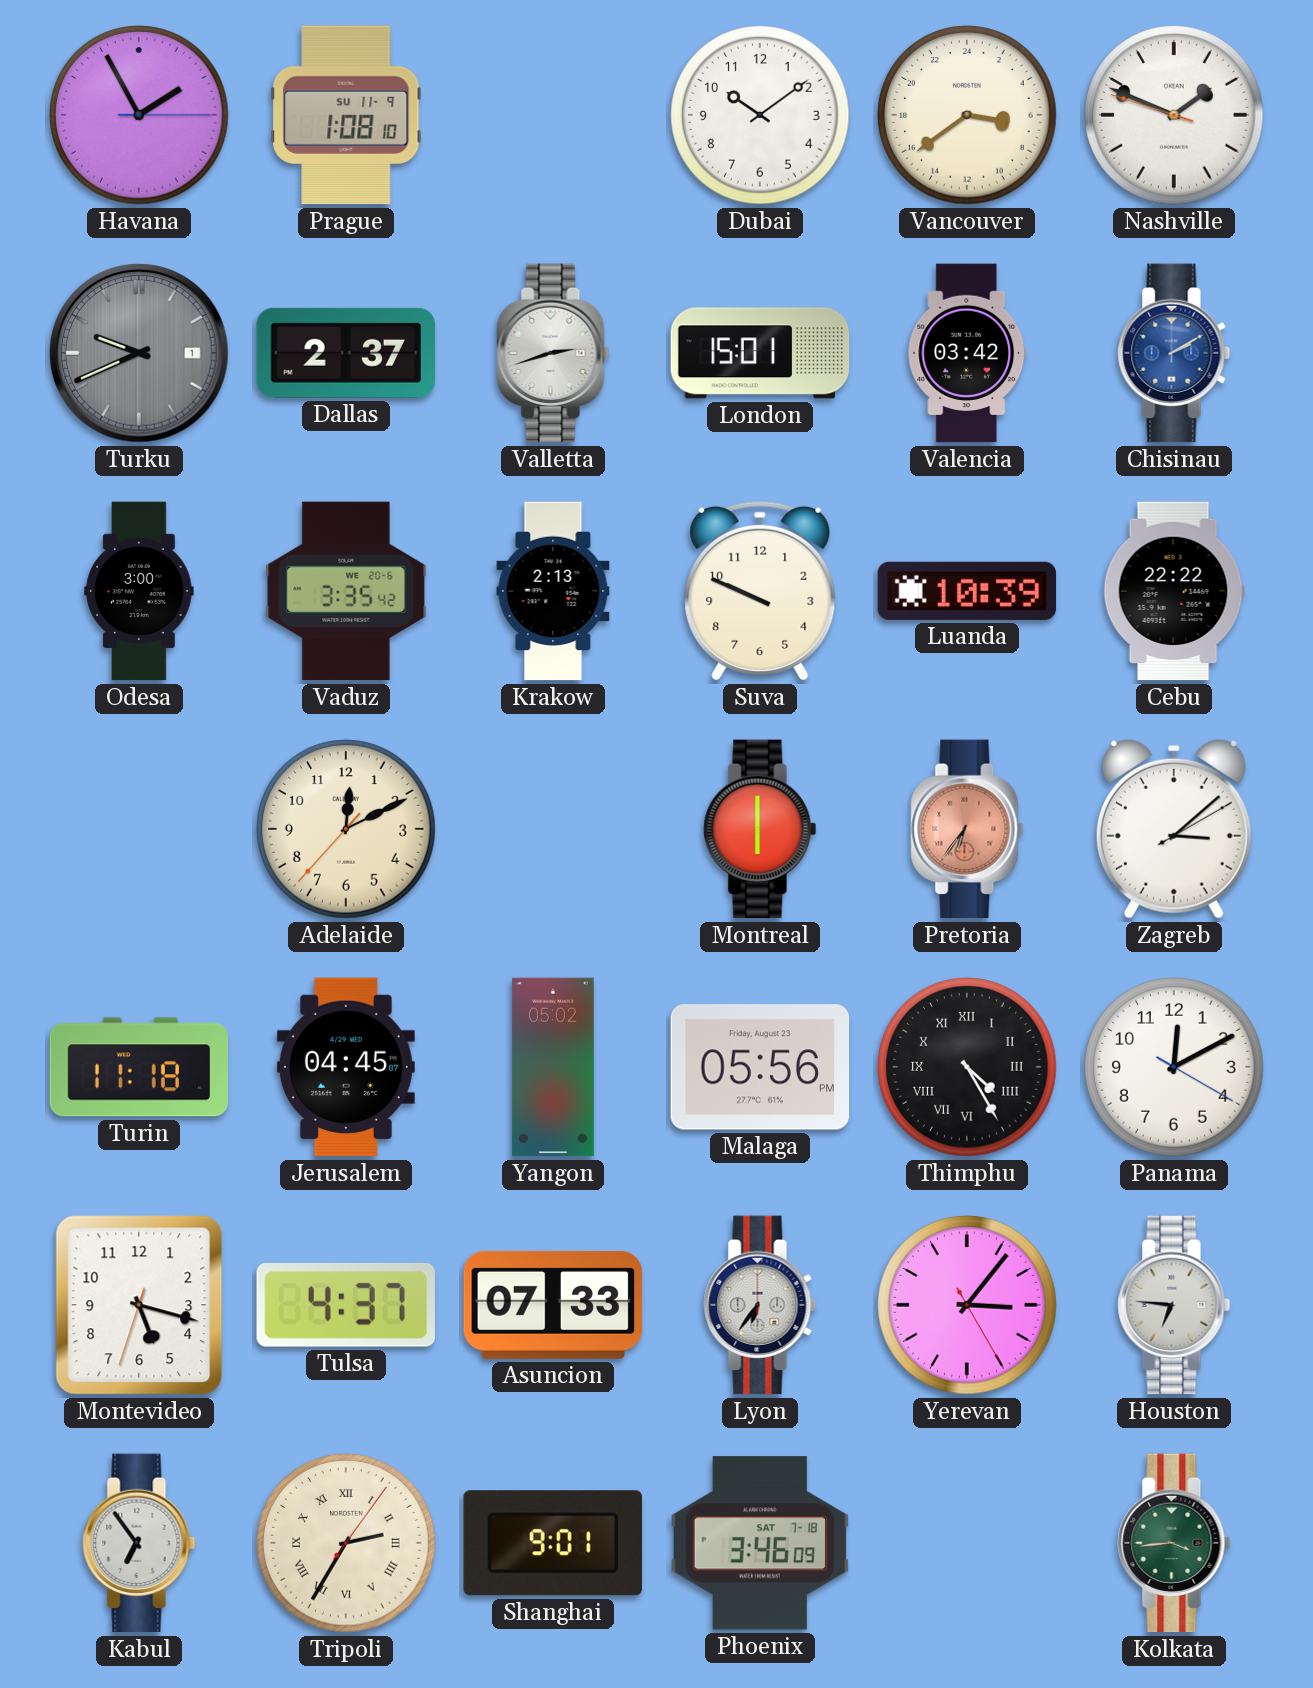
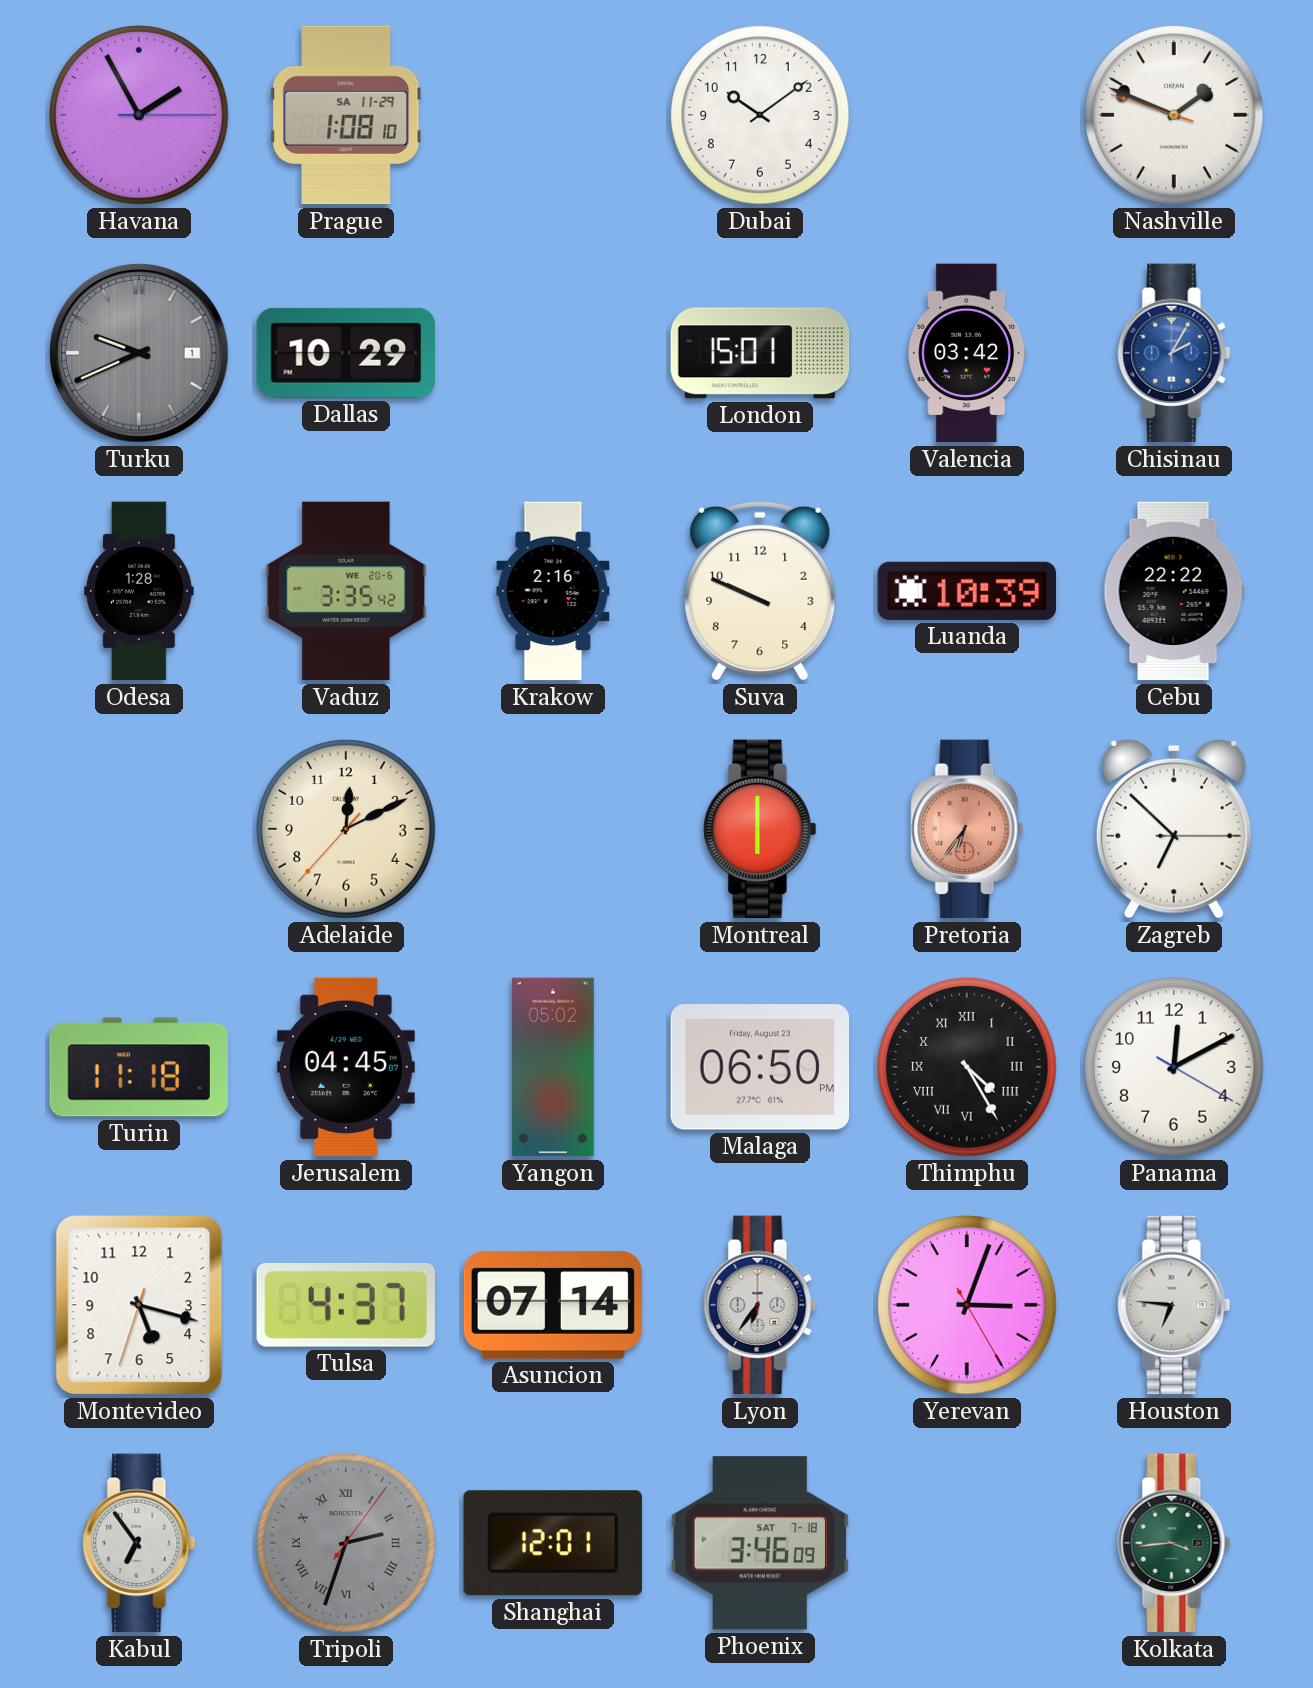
Prague date: SU 11-9 -> SA 11-29
Vancouver: 6:39 -> none
Dallas: 2:37 -> 10:29
Valletta: 2:42 -> none
Chisinau: 2:10 -> 2:05
Odesa: 3:00 -> 1:28
Krakow: 2:13 -> 2:16
Zagreb: 3:08 -> 6:52
Malaga: 05:56 -> 06:50
Asuncion: 07:33 -> 07:14
Yerevan: 3:06 -> 3:03
Tripoli: 2:35 -> 2:33
Tripoli dial: cream -> grey
Shanghai: 9:01 -> 12:01
